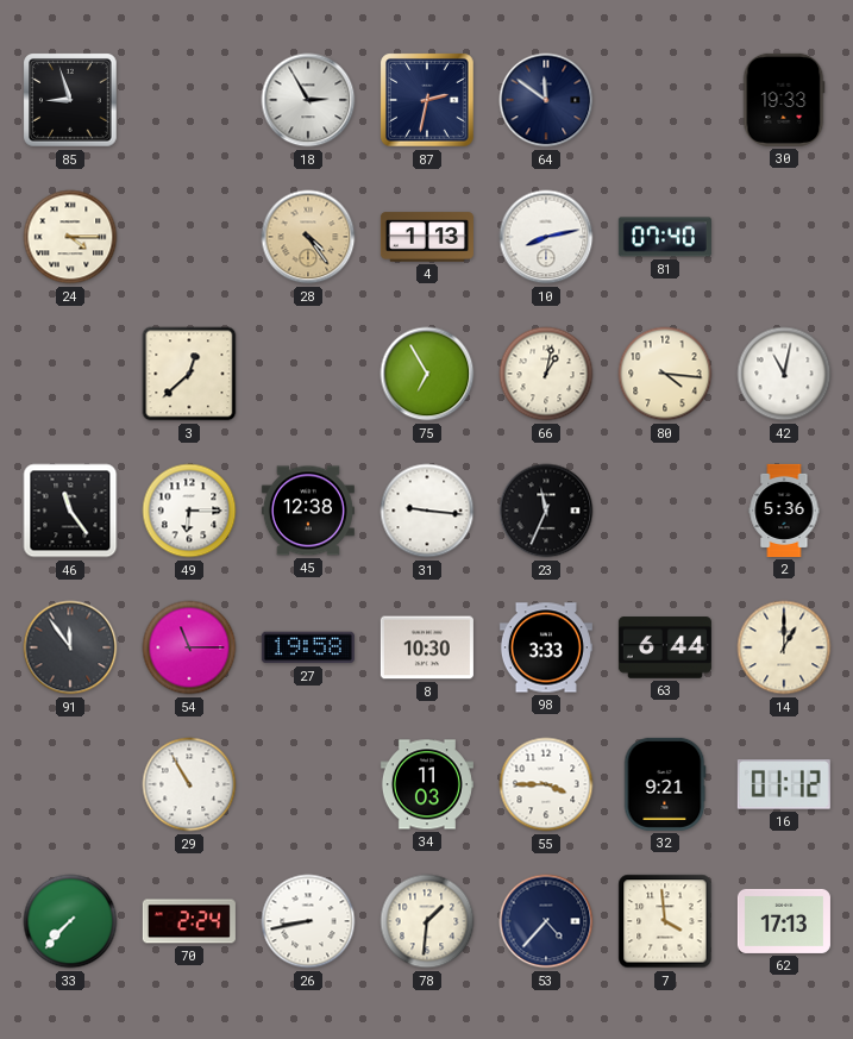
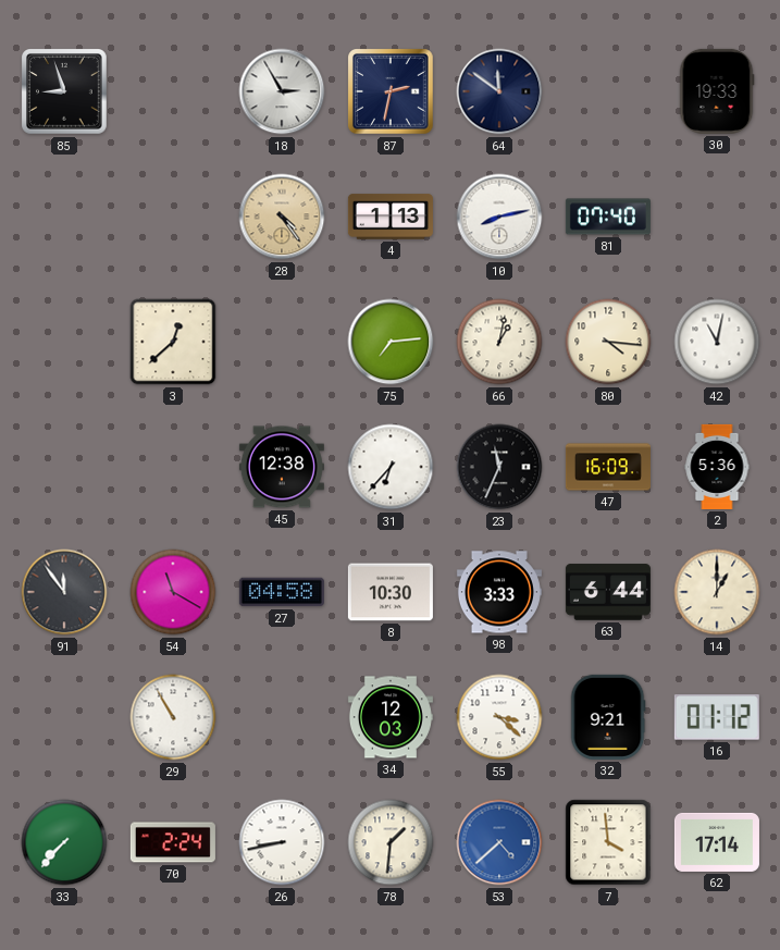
24: 4:15 -> none
75: 6:55 -> 7:14
46: 11:24 -> none
49: 6:15 -> none
31: 9:16 -> 6:37
47: none -> 16:09
54: 11:15 -> 11:20
27: 19:58 -> 04:58
34: 11:03 -> 12:03
55: 3:45 -> 3:22
53: 4:37 -> 4:38
53 dial: navy -> blue
62: 17:13 -> 17:14
